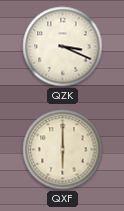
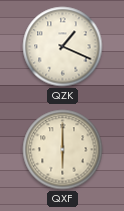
QZK: 3:19 -> 1:19
